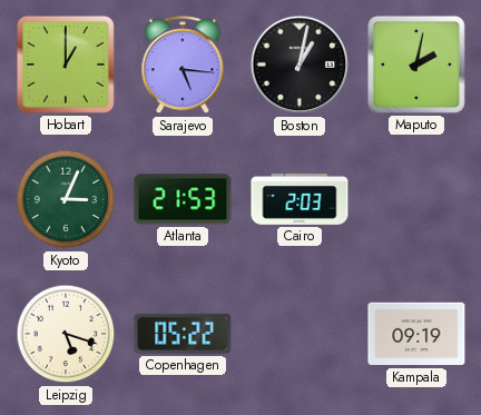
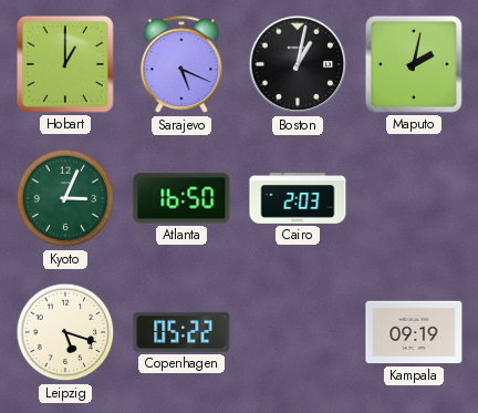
Sarajevo: 5:16 -> 5:19
Atlanta: 21:53 -> 16:50
